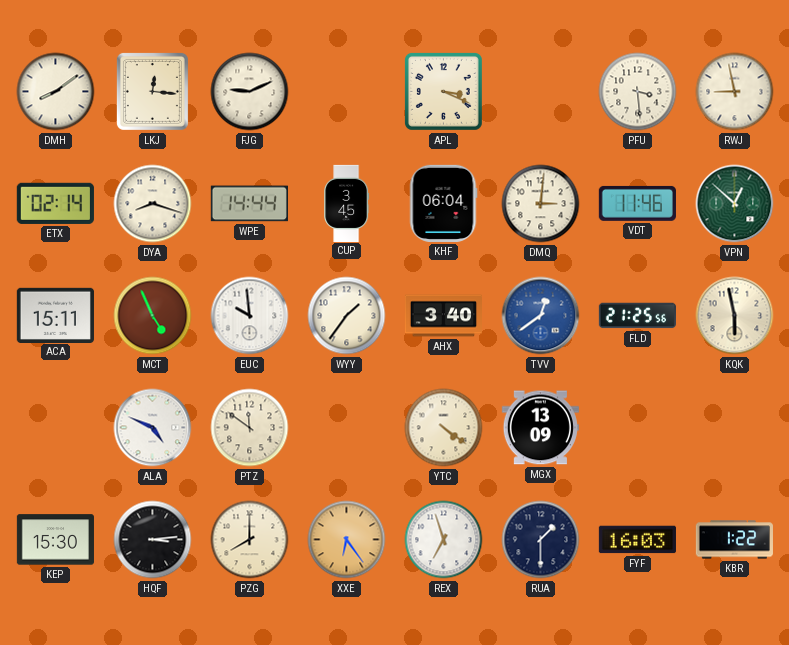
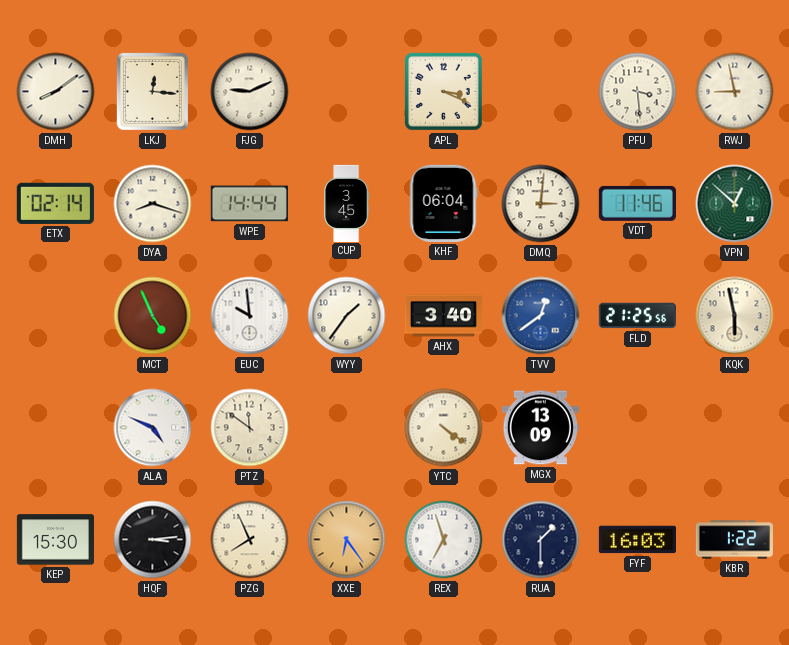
ACA: 15:11 -> none
PZG: 8:00 -> 7:56
